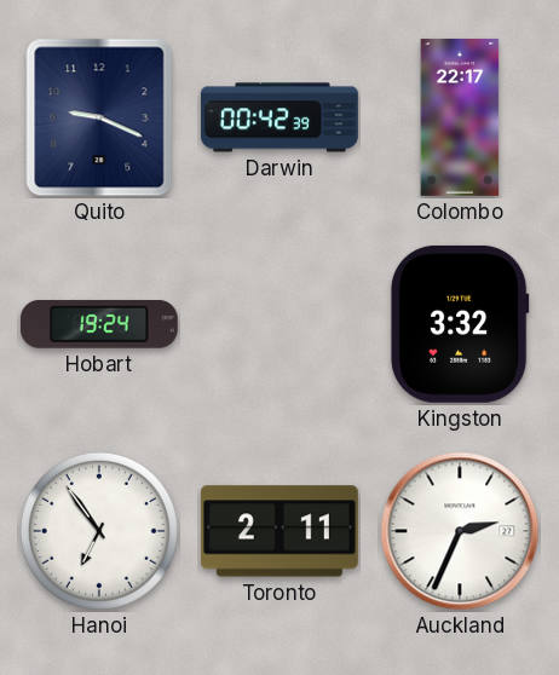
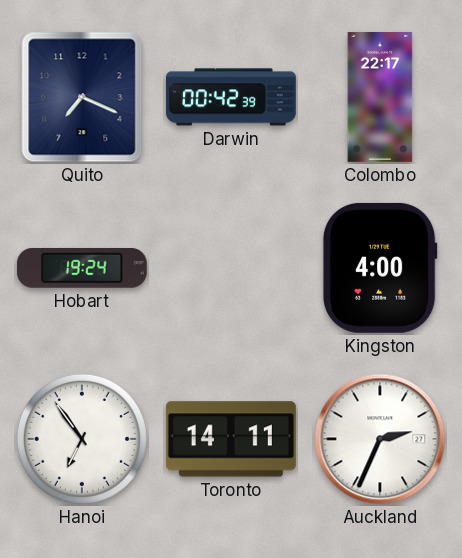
Quito: 9:19 -> 7:19
Kingston: 3:32 -> 4:00
Toronto: 2:11 -> 14:11
